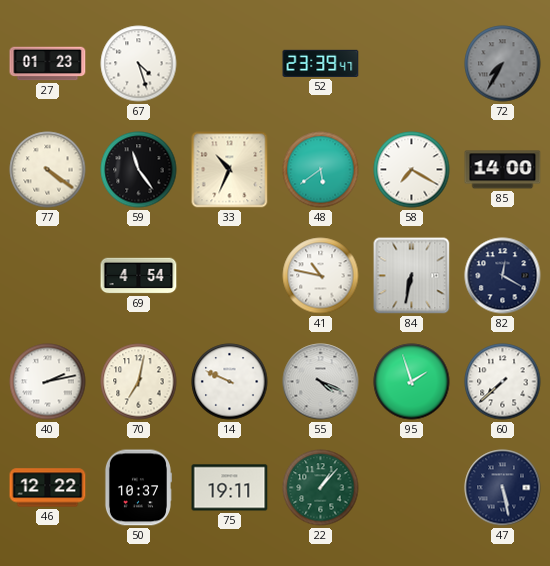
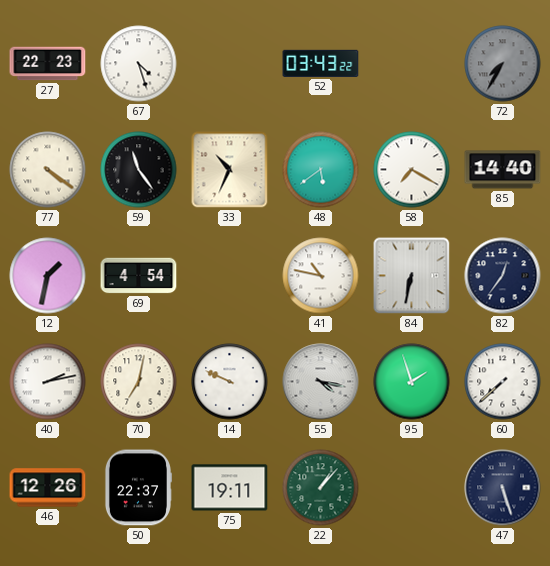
27: 01:23 -> 22:23
52: 23:39 -> 03:43
85: 14:00 -> 14:40
12: none -> 1:32
82: 12:20 -> 12:36
55: 4:19 -> 4:17
46: 12:22 -> 12:26
50: 10:37 -> 22:37
47: 5:28 -> 5:27
